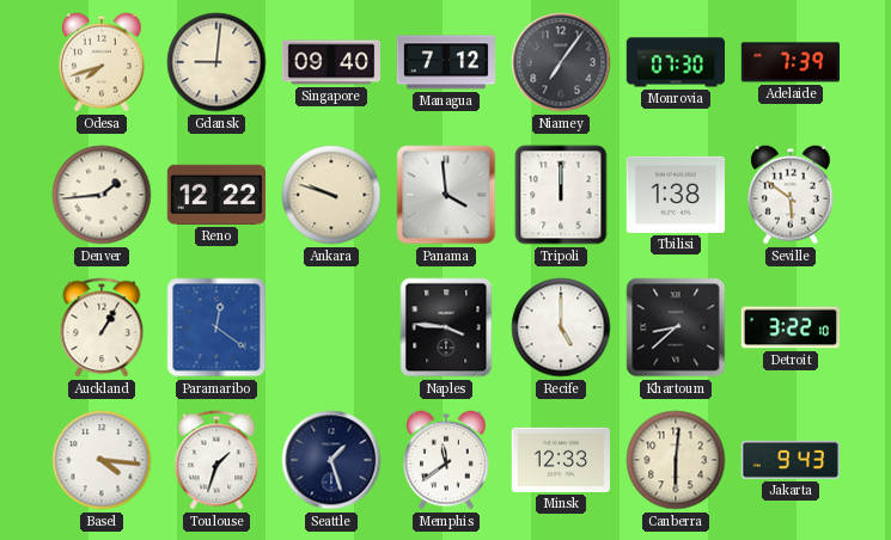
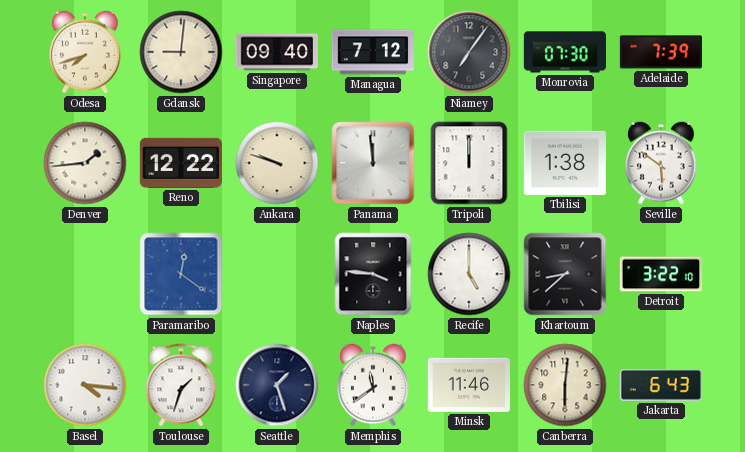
Panama: 3:59 -> 11:59
Auckland: 1:05 -> none
Minsk: 12:33 -> 11:46
Jakarta: 9:43 -> 6:43
